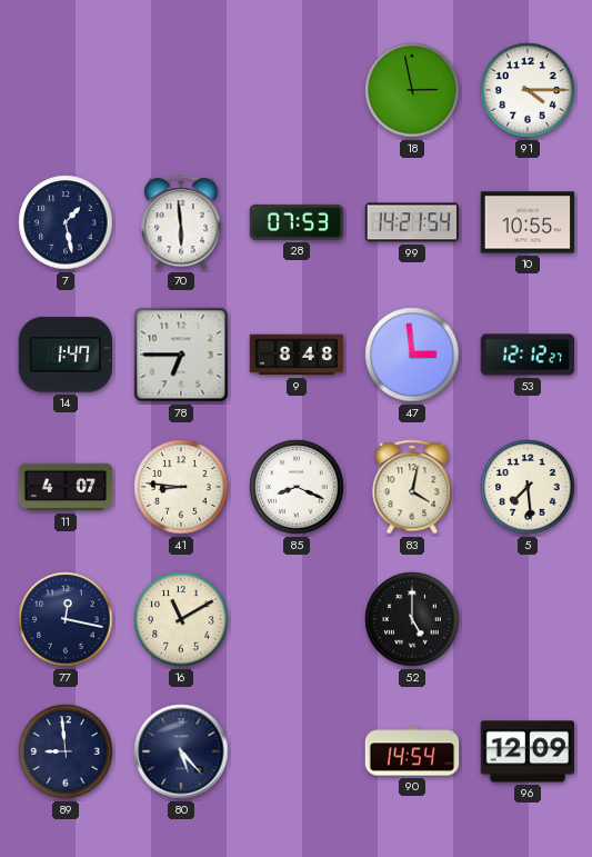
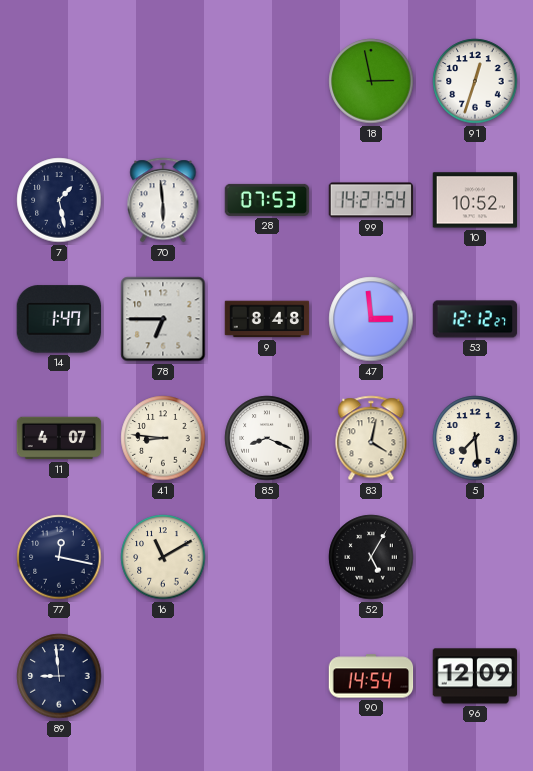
91: 4:15 -> 12:33
10: 10:55 -> 10:52
52: 5:00 -> 5:05
80: 5:23 -> none
